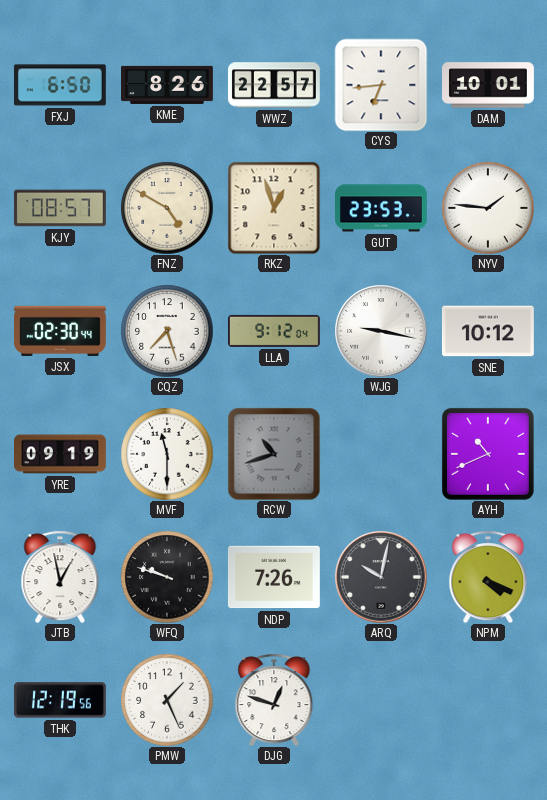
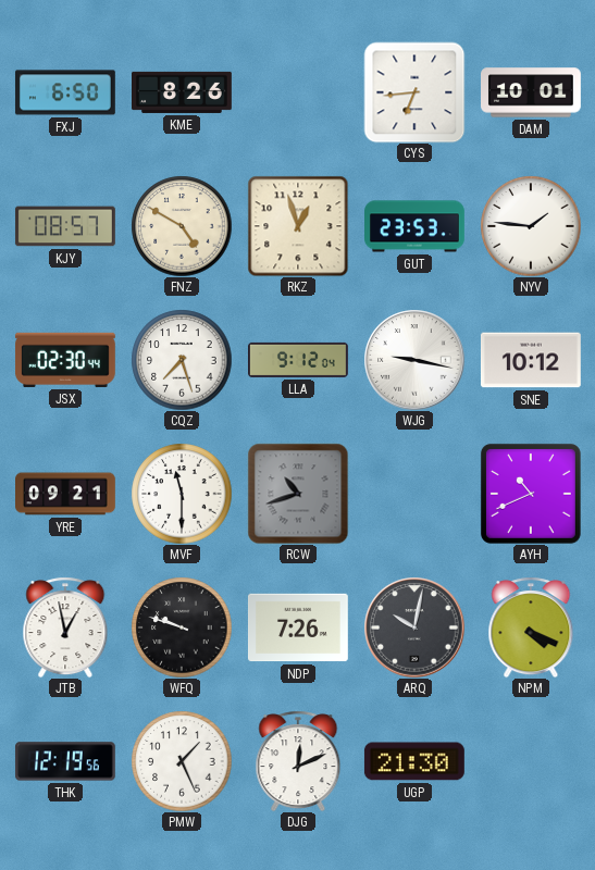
WWZ: 22:57 -> none
YRE: 09:19 -> 09:21
DJG: 12:48 -> 12:11
UGP: none -> 21:30
